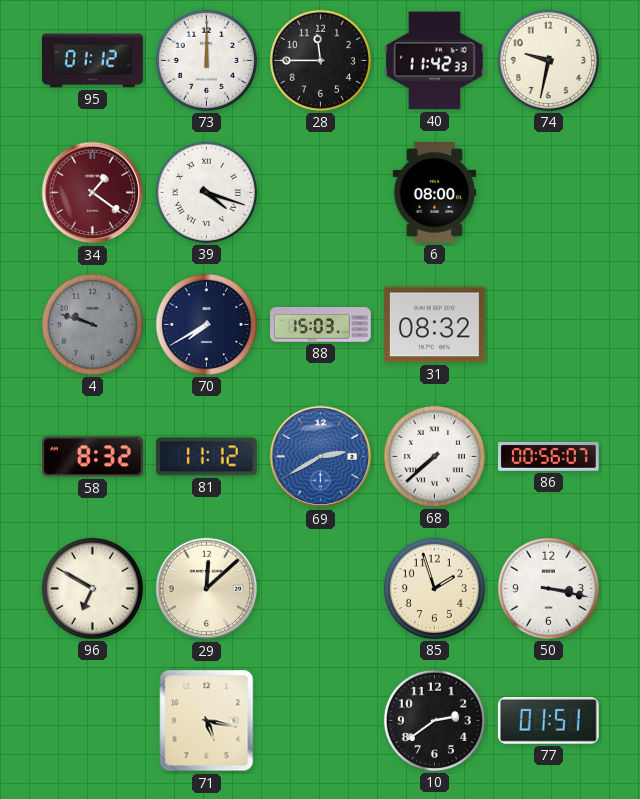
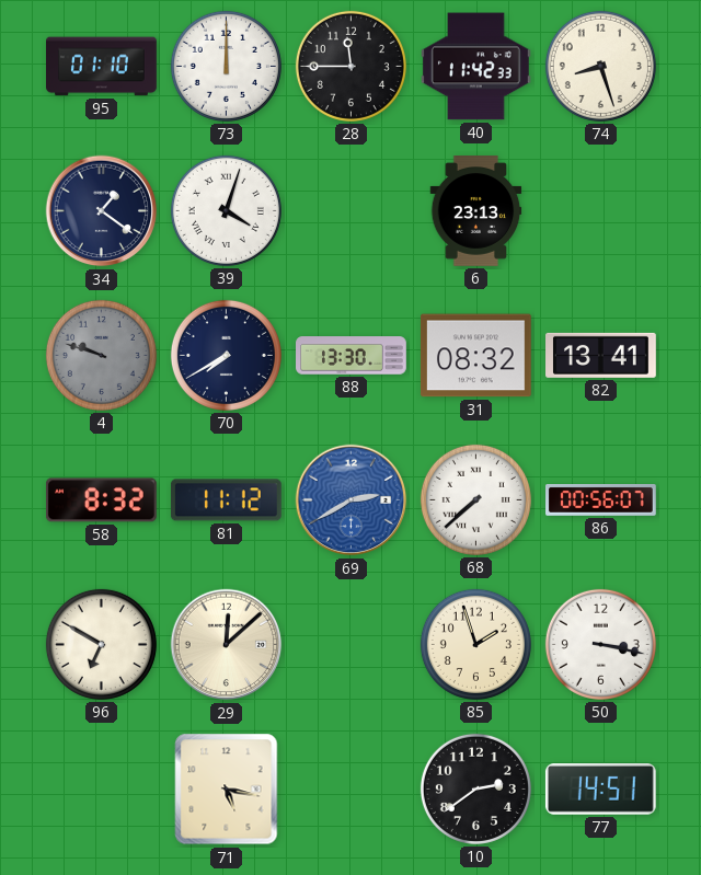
95: 01:12 -> 01:10
74: 9:32 -> 8:27
34 dial: burgundy -> navy
39: 4:18 -> 4:03
6: 08:00 -> 23:13
88: 15:03 -> 13:30
82: none -> 13:41
77: 01:51 -> 14:51
